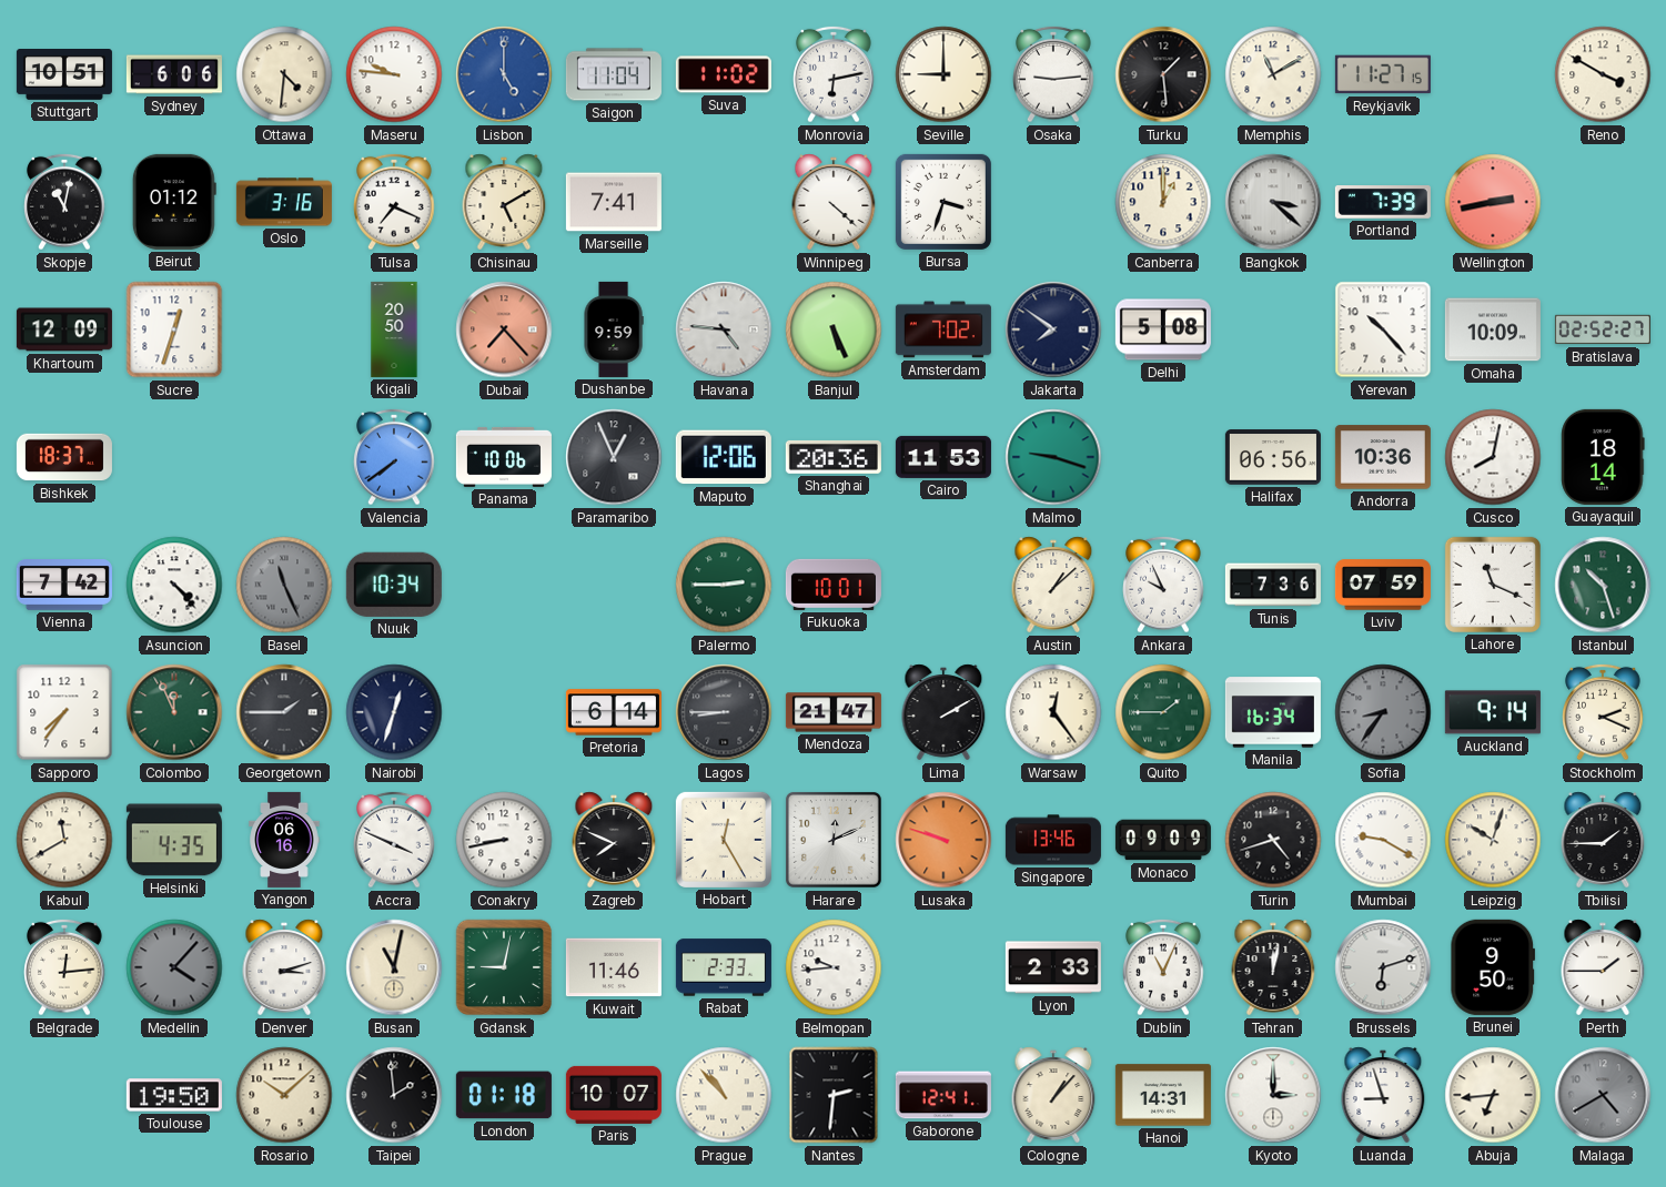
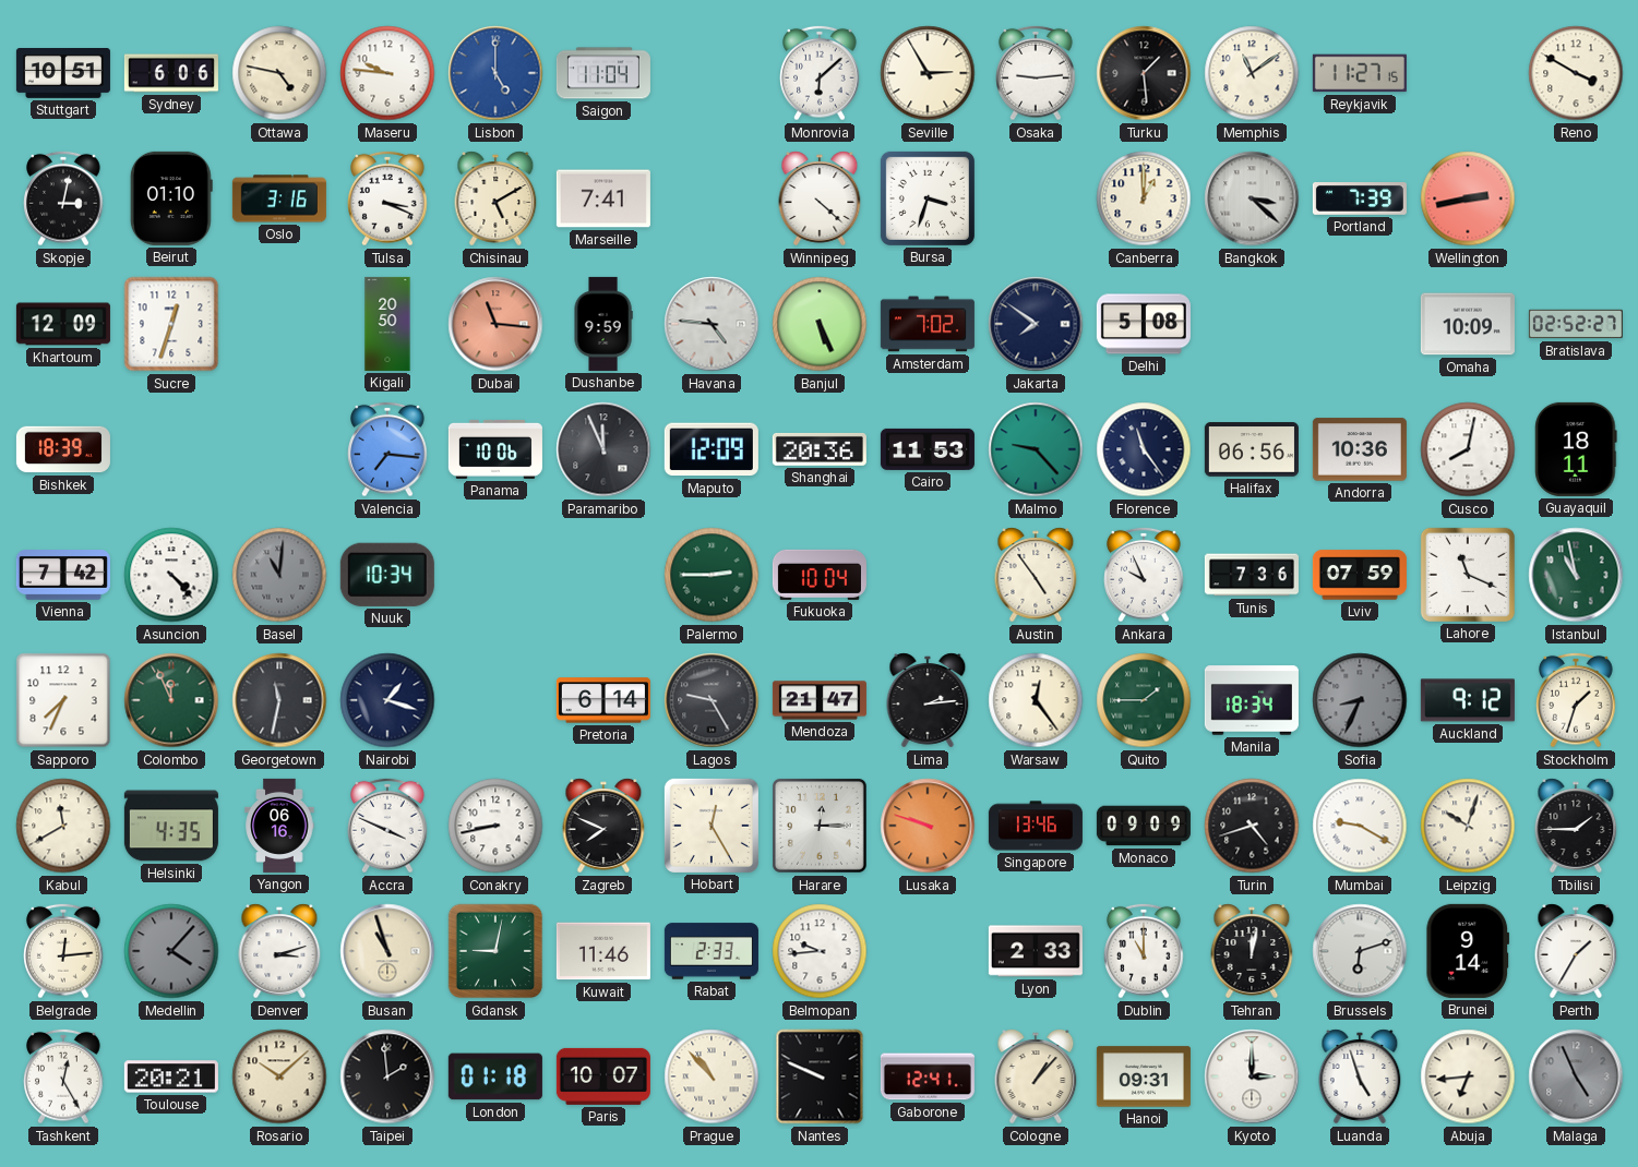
Ottawa: 4:31 -> 4:47
Suva: 11:02 -> none
Monrovia: 6:13 -> 6:08
Seville: 9:00 -> 2:55
Memphis: 11:10 -> 11:09
Skopje: 11:02 -> 3:02
Beirut: 01:12 -> 01:10
Tulsa: 7:19 -> 3:19
Dubai: 7:23 -> 11:16
Yerevan: 10:23 -> none
Bishkek: 18:37 -> 18:39
Valencia: 7:39 -> 7:16
Paramaribo: 12:56 -> 11:56
Maputo: 12:06 -> 12:09
Malmo: 9:18 -> 9:23
Florence: none -> 11:24
Guayaquil: 18:14 -> 18:11
Basel: 11:26 -> 11:01
Fukuoka: 10:01 -> 10:04
Austin: 1:08 -> 4:54
Istanbul: 10:27 -> 10:58
Sapporo: 7:36 -> 7:34
Georgetown: 1:45 -> 11:32
Nairobi: 12:33 -> 1:18
Lagos: 8:45 -> 9:25
Lima: 2:10 -> 2:14
Manila: 16:34 -> 18:34
Sofia: 8:36 -> 8:34
Auckland: 9:14 -> 9:12
Stockholm: 2:19 -> 1:33
Harare: 12:11 -> 12:15
Busan: 11:02 -> 10:57
Dublin: 11:04 -> 11:00
Brunei: 9:50 -> 9:14
Perth: 1:45 -> 1:35
Tashkent: none -> 12:25
Toulouse: 19:50 -> 20:21
Nantes: 2:31 -> 9:49
Hanoi: 14:31 -> 09:31
Luanda: 8:57 -> 4:57
Malaga: 4:40 -> 4:56
